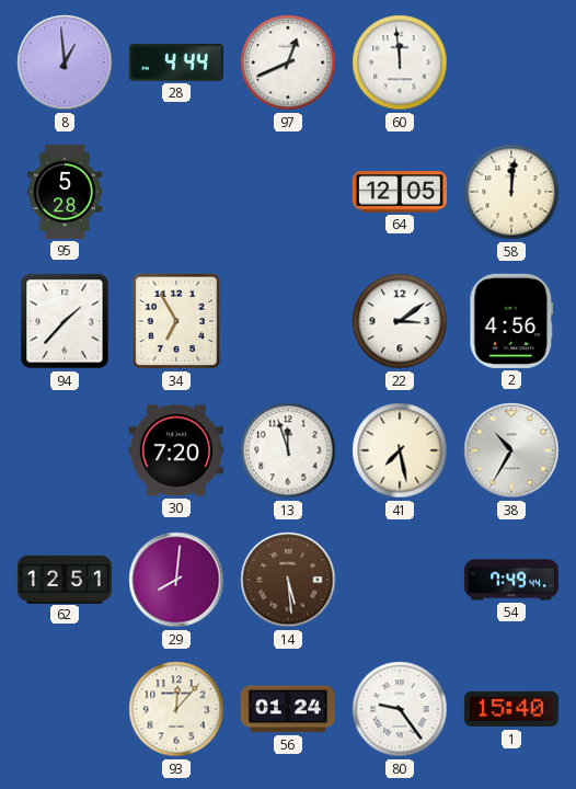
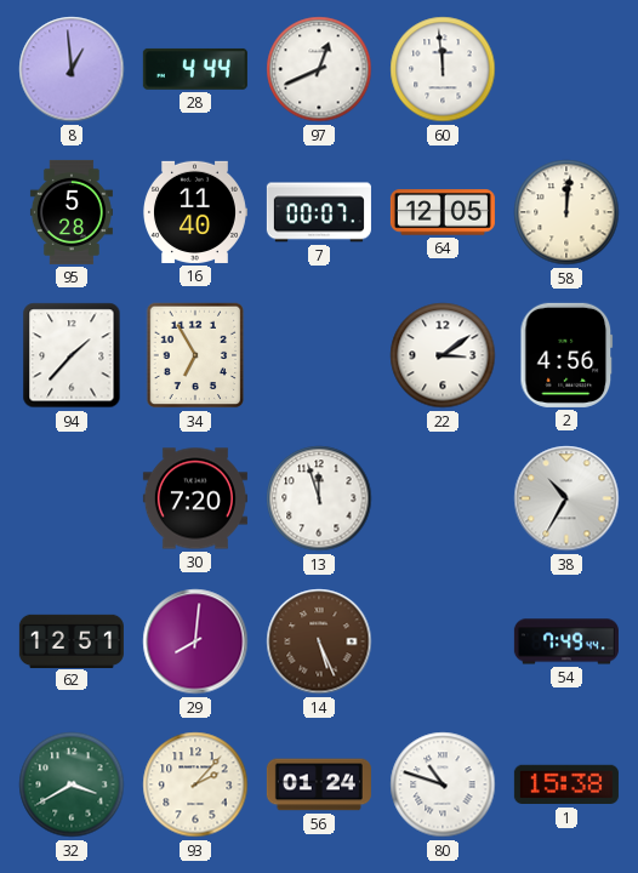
16: none -> 11:40
7: none -> 00:07
41: 7:28 -> none
14: 5:29 -> 5:26
32: none -> 3:40
93: 12:07 -> 2:07
80: 9:24 -> 10:48
1: 15:40 -> 15:38
